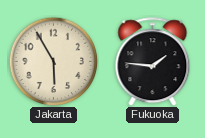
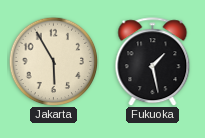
Fukuoka: 1:46 -> 1:28
